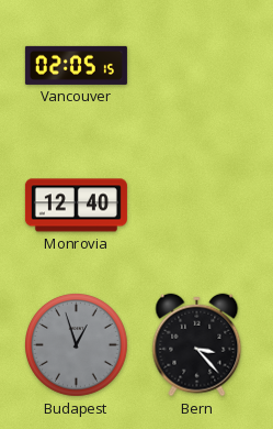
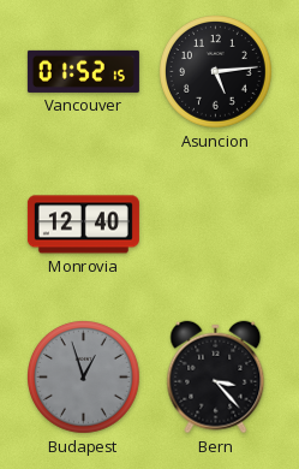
Vancouver: 02:05 -> 01:52
Asuncion: none -> 5:14
